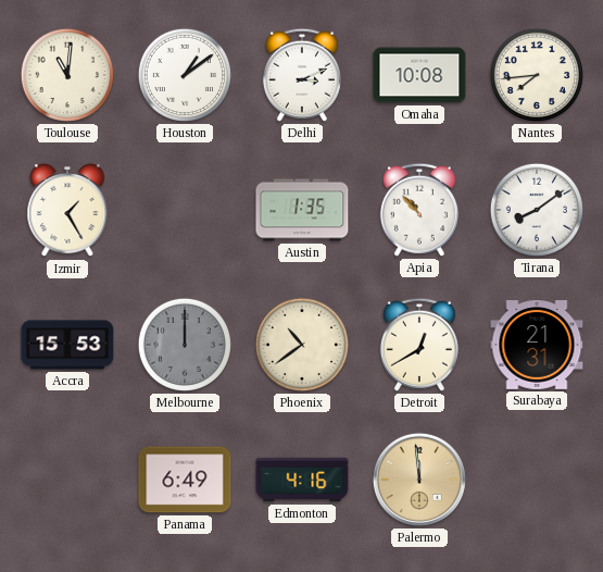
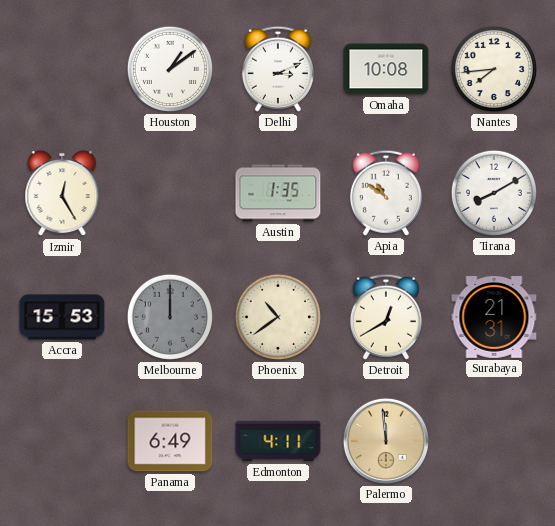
Toulouse: 11:01 -> none
Izmir: 1:25 -> 12:25
Apia: 10:53 -> 10:51
Tirana: 8:09 -> 8:10
Edmonton: 4:16 -> 4:11
